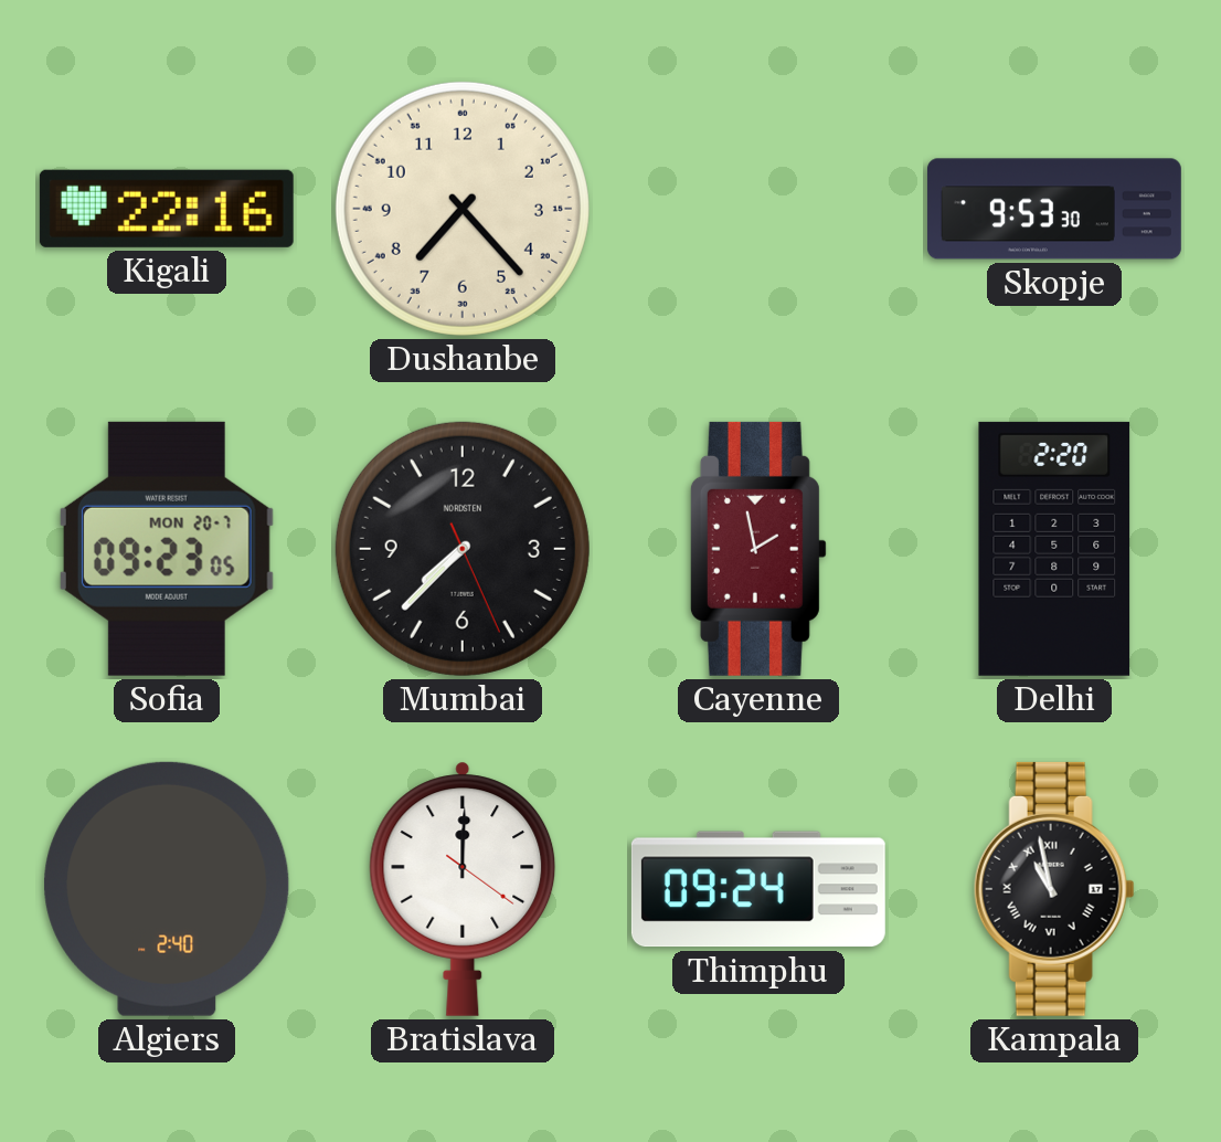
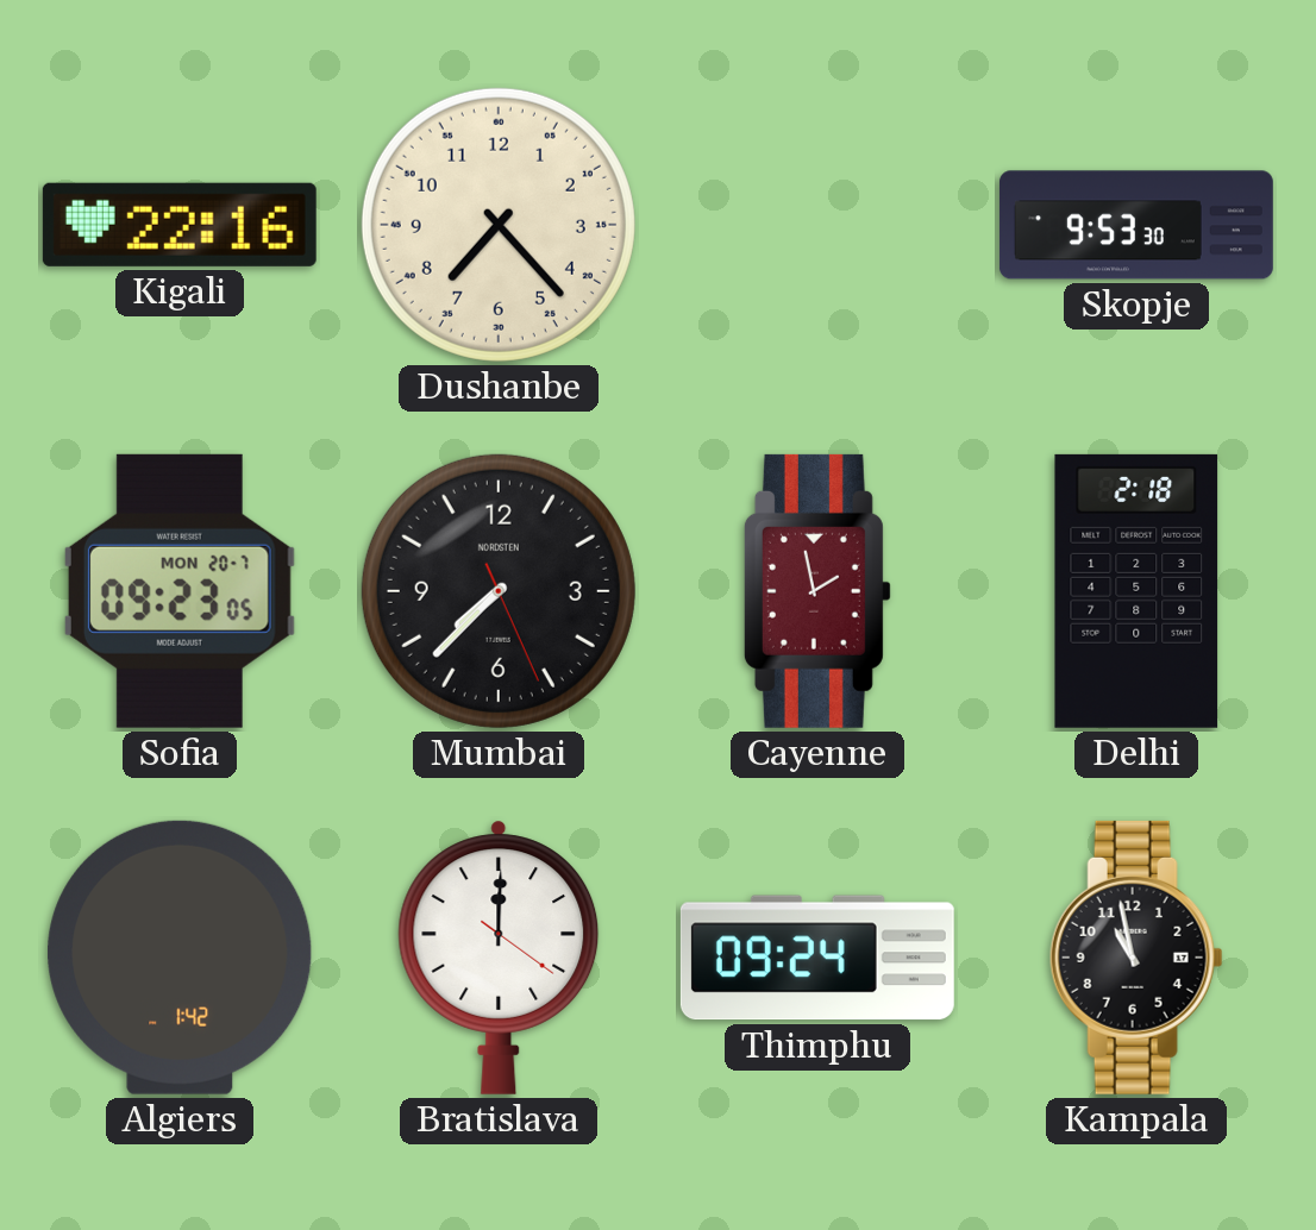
Delhi: 2:20 -> 2:18
Algiers: 2:40 -> 1:42
Kampala numerals: Roman -> Arabic
